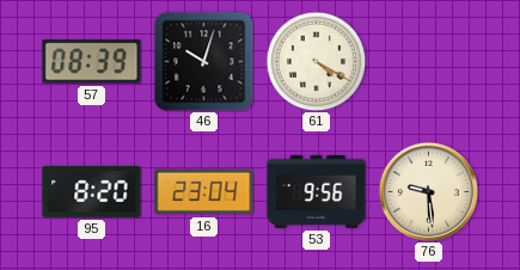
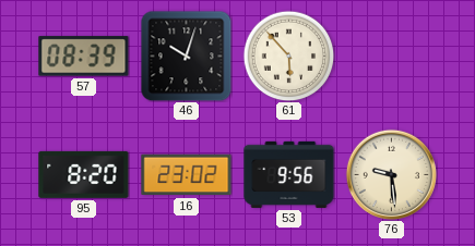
61: 4:20 -> 5:53
16: 23:04 -> 23:02
